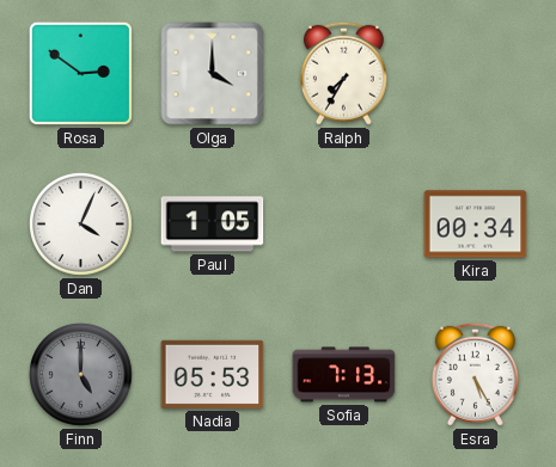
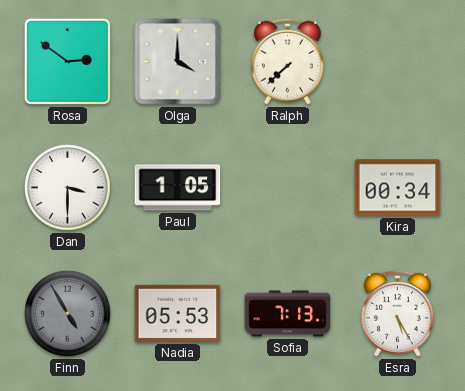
Ralph: 7:35 -> 7:38
Dan: 4:04 -> 3:30
Finn: 5:00 -> 4:55
